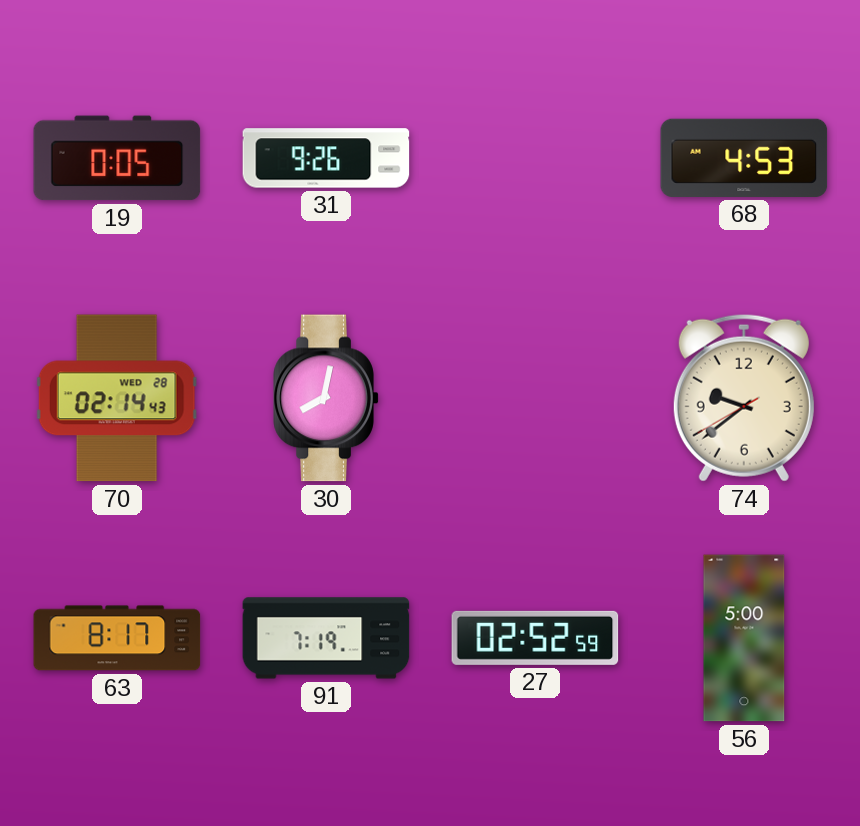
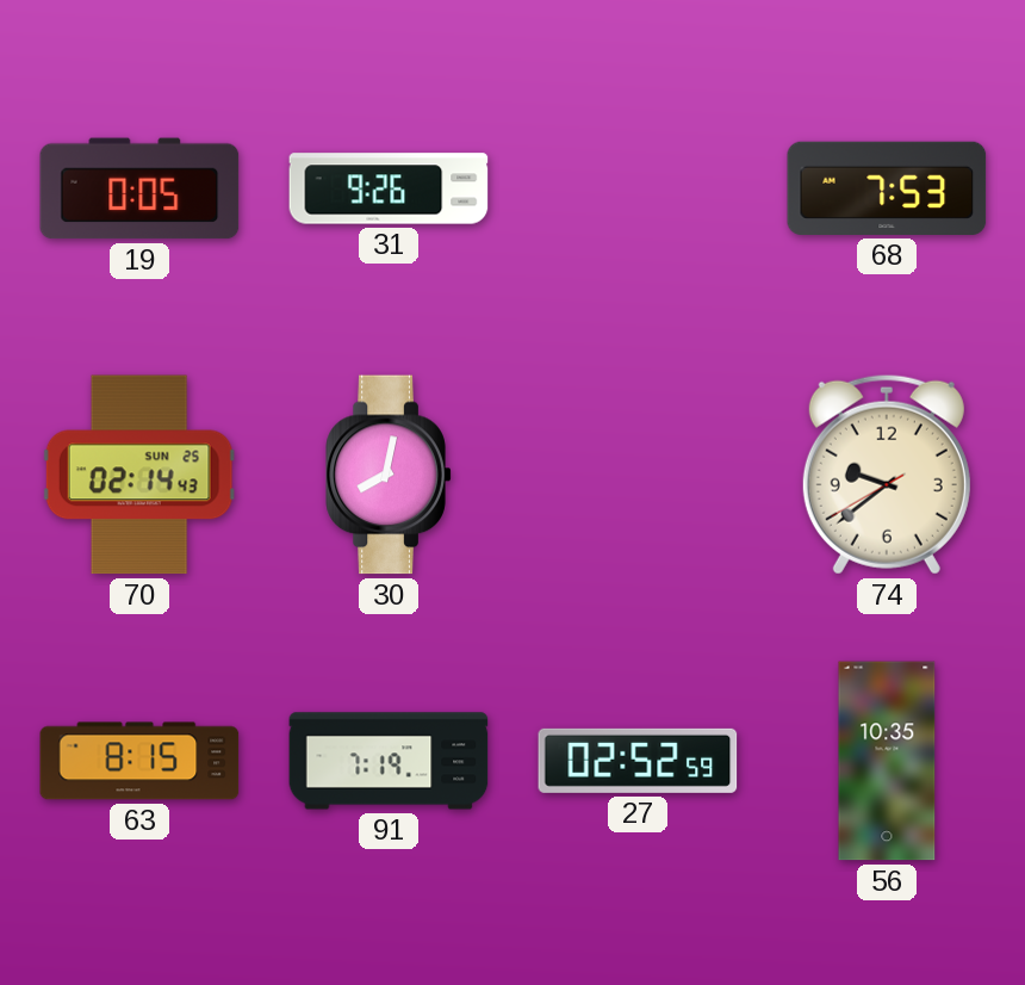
68: 4:53 -> 7:53
70 date: WED 28 -> SUN 25
63: 8:17 -> 8:15
56: 5:00 -> 10:35
